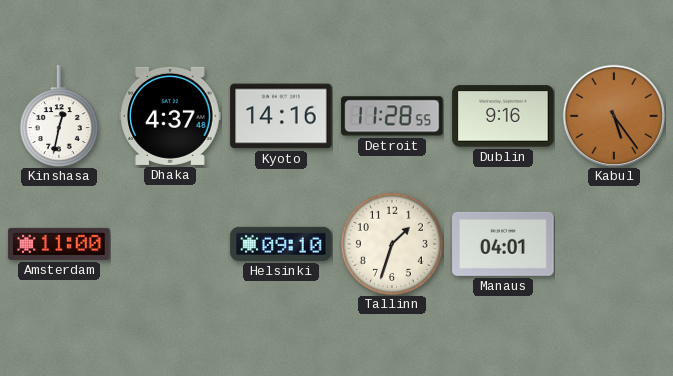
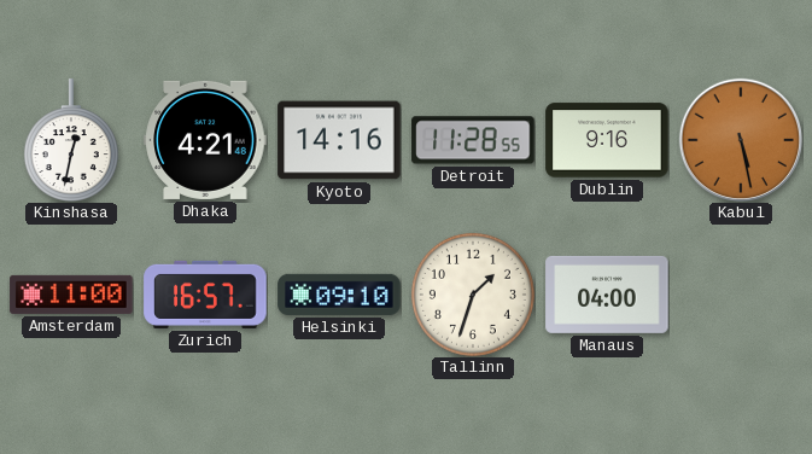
Dhaka: 4:37 -> 4:21
Kabul: 5:24 -> 5:28
Zurich: none -> 16:57
Manaus: 04:01 -> 04:00
